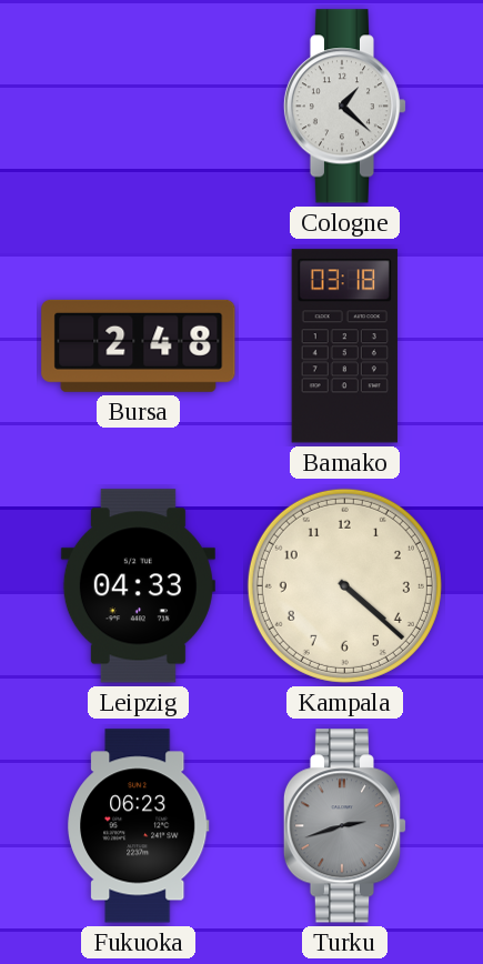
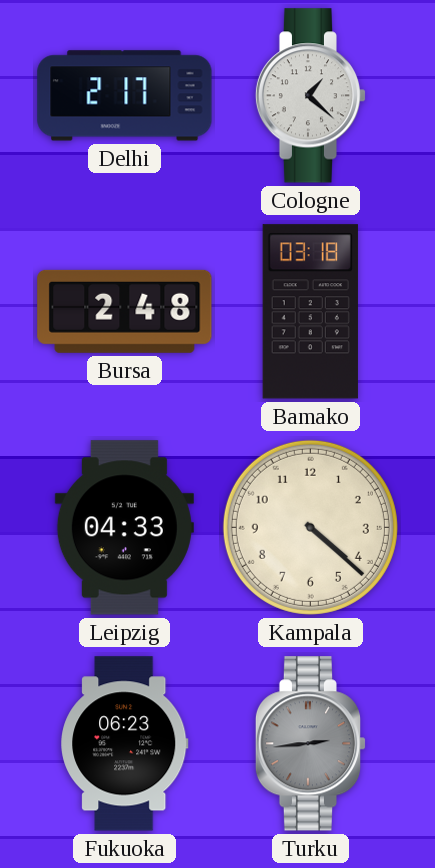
Delhi: none -> 2:17
Turku: 2:42 -> 2:44
